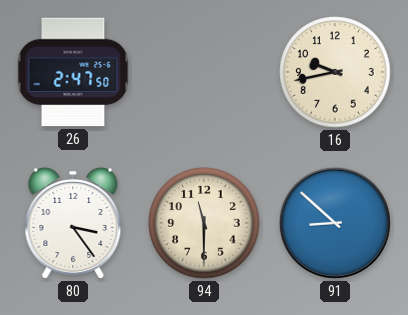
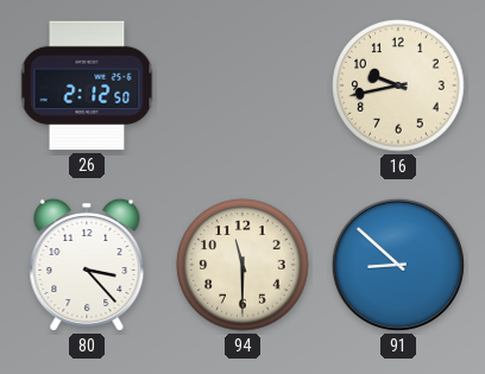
26: 2:47 -> 2:12
80: 3:24 -> 3:23
